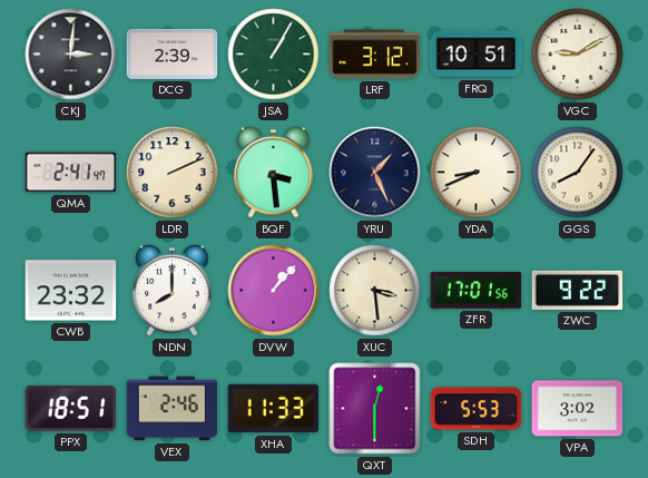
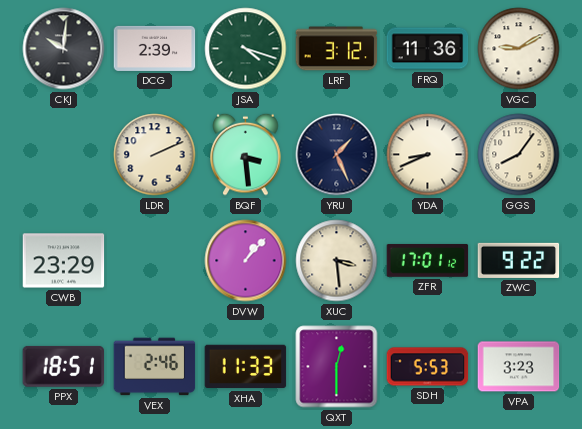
CKJ: 3:01 -> 10:01
JSA: 1:05 -> 4:18
FRQ: 10:51 -> 11:36
QMA: 2:41 -> none
CWB: 23:32 -> 23:29
NDN: 8:00 -> none
ZFR: 17:01:56 -> 17:01:12
VPA: 3:02 -> 3:23
